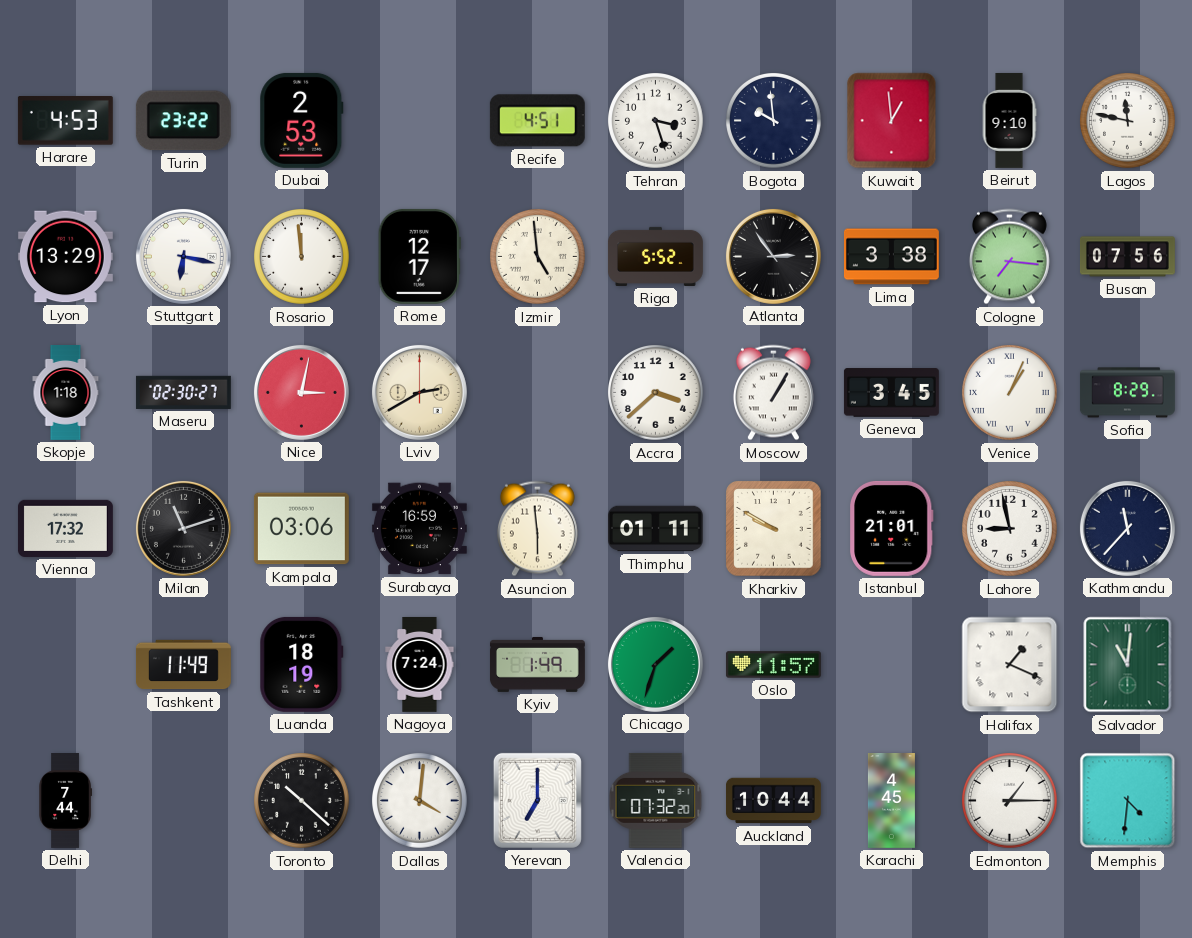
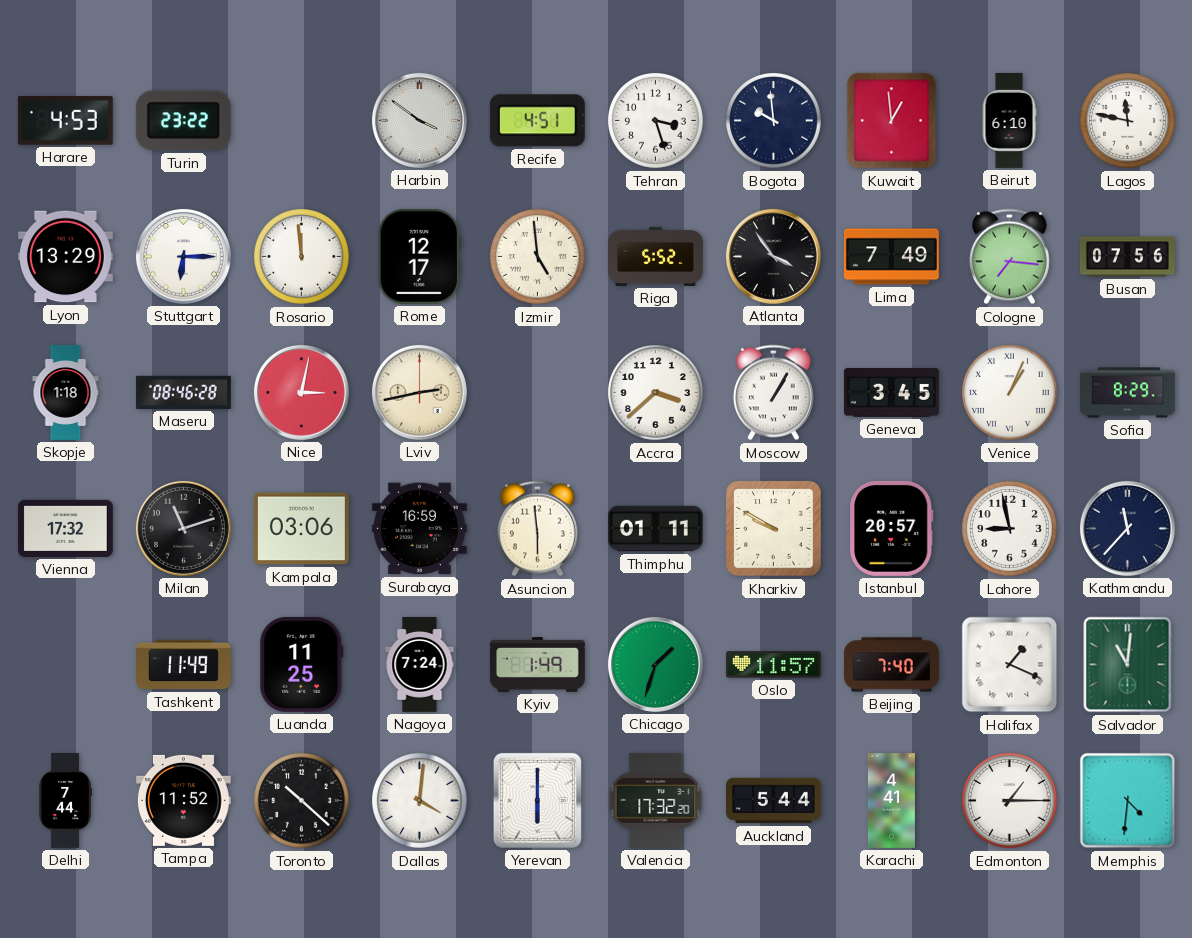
Dubai: 2:53 -> none
Harbin: none -> 3:51
Beirut: 9:10 -> 6:10
Stuttgart: 6:17 -> 6:15
Atlanta: 2:54 -> 3:54
Lima: 3:38 -> 7:49
Maseru: 02:30 -> 08:46
Lviv: 2:40 -> 2:43
Istanbul: 21:01 -> 20:57
Luanda: 18:19 -> 11:25
Beijing: none -> 7:40
Tampa: none -> 11:52
Yerevan: 7:00 -> 6:00
Valencia: 07:32 -> 17:32
Auckland: 10:44 -> 5:44
Karachi: 4:45 -> 4:41
